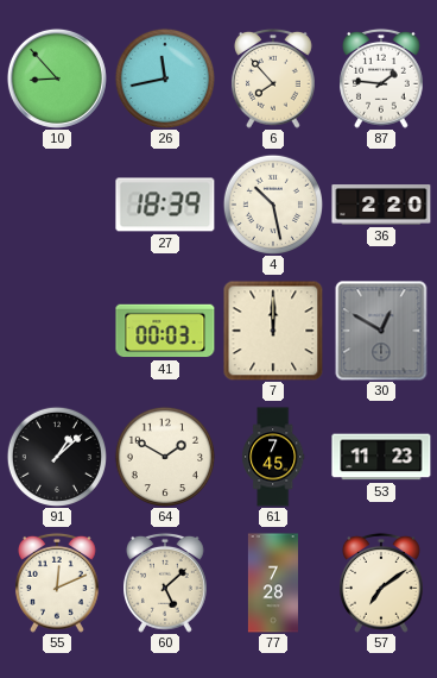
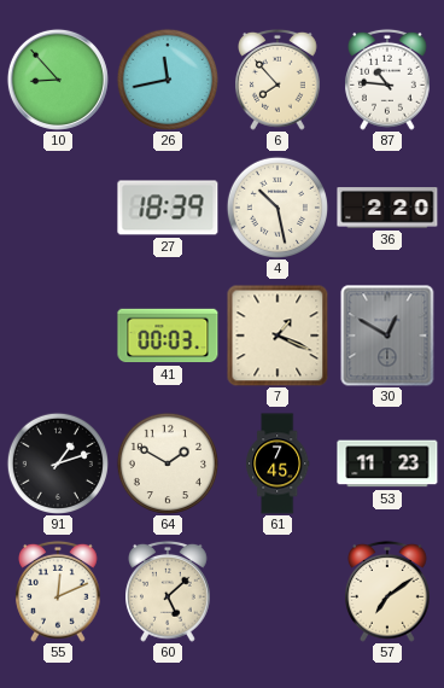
87: 1:46 -> 10:46
7: 12:00 -> 1:19
91: 1:08 -> 1:12
77: 7:28 -> none
